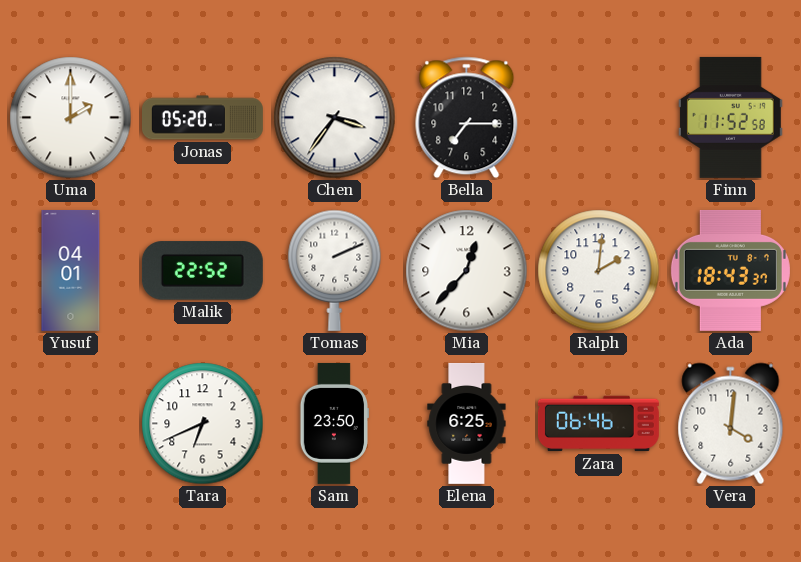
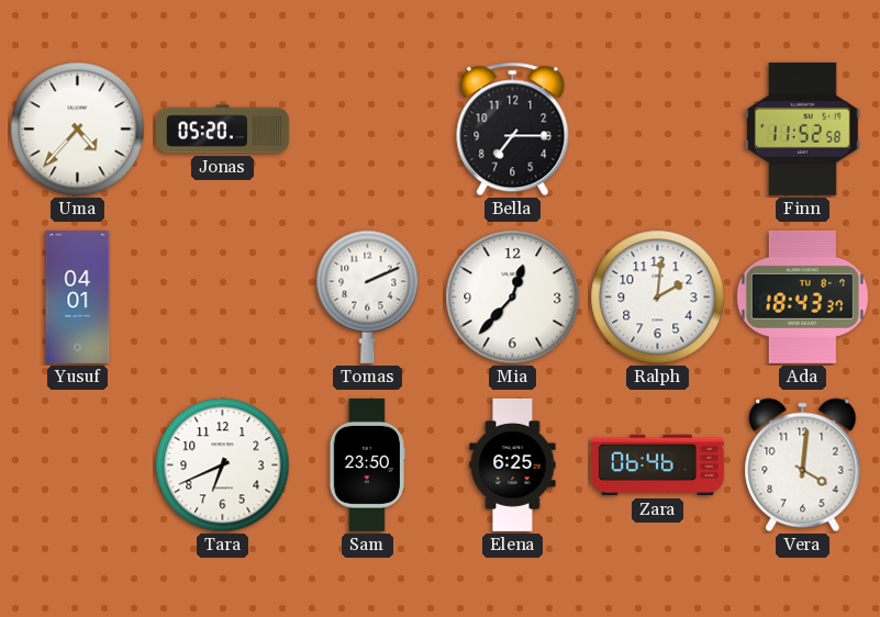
Uma: 2:00 -> 4:37
Chen: 3:36 -> none
Malik: 22:52 -> none
